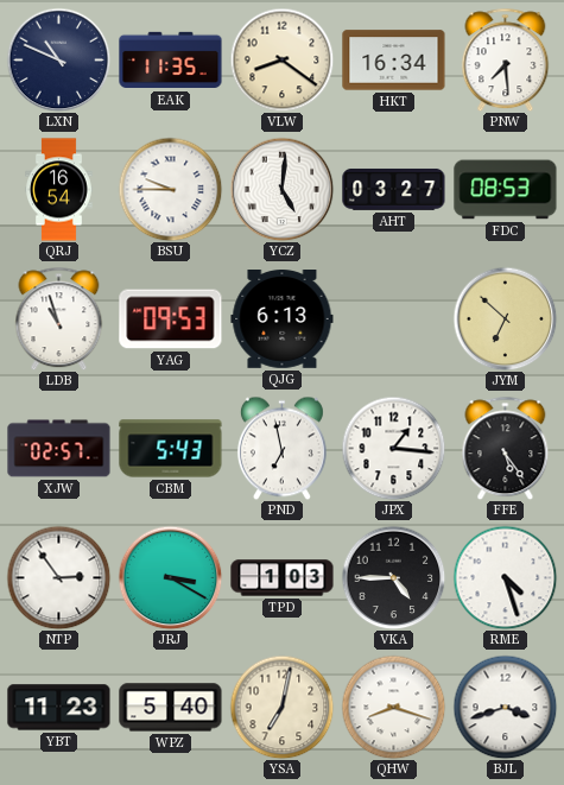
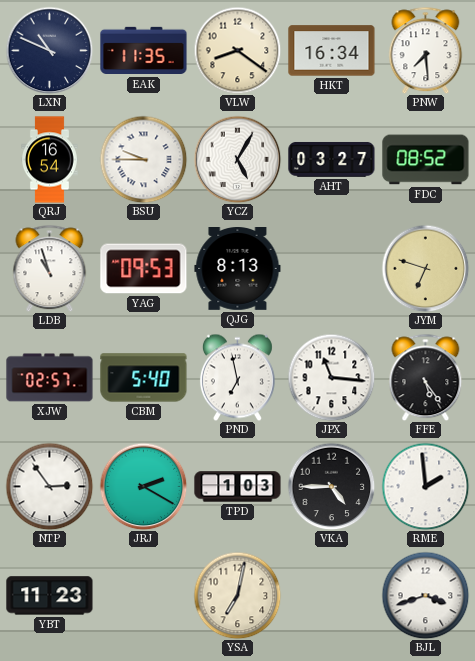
YCZ: 5:01 -> 5:05
FDC: 08:53 -> 08:52
QJG: 6:13 -> 8:13
JYM: 6:52 -> 6:48
CBM: 5:43 -> 5:40
JPX: 1:16 -> 11:16
JRJ: 3:20 -> 2:20
RME: 4:27 -> 1:59
WPZ: 5:40 -> none
QHW: 8:18 -> none
